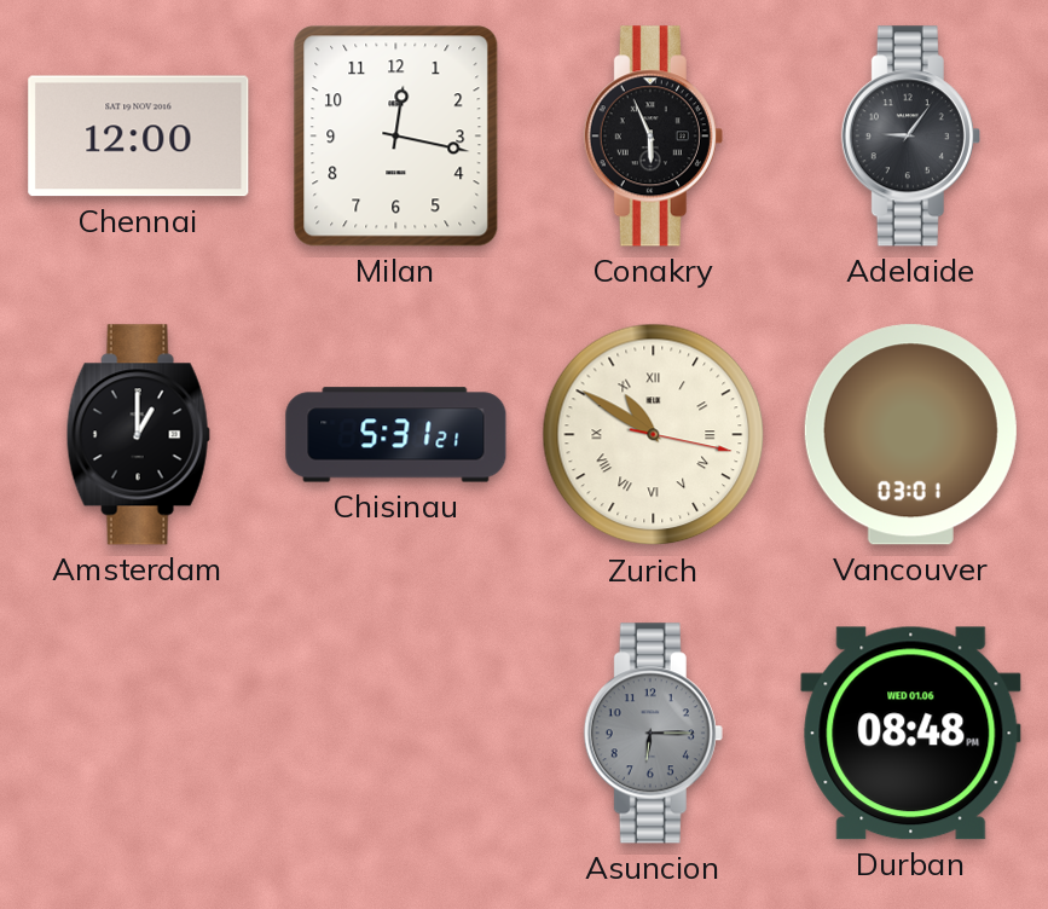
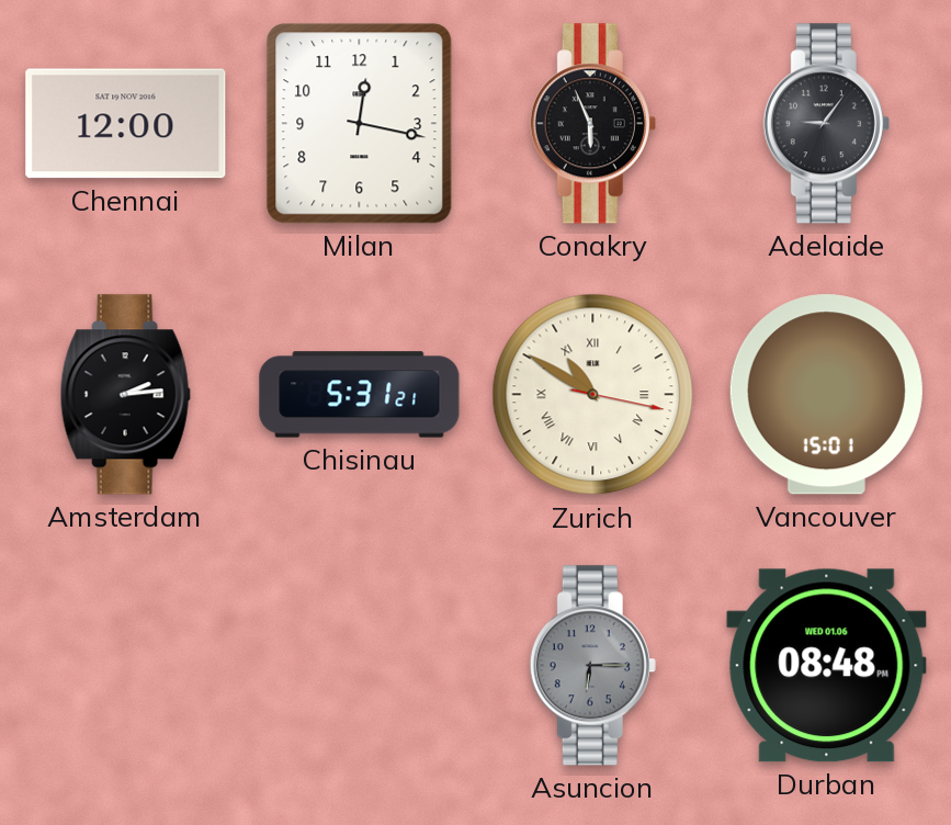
Amsterdam: 1:00 -> 2:14
Vancouver: 03:01 -> 15:01
